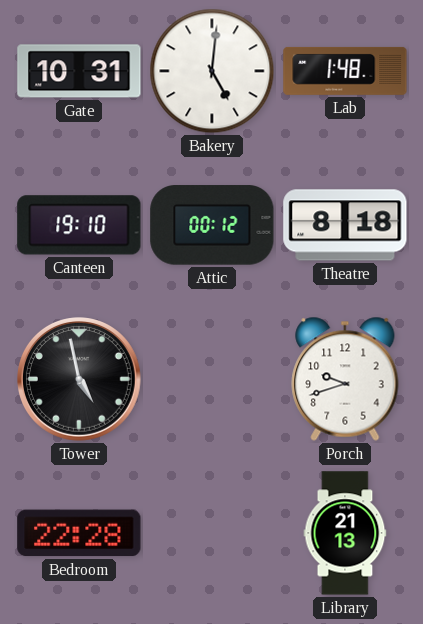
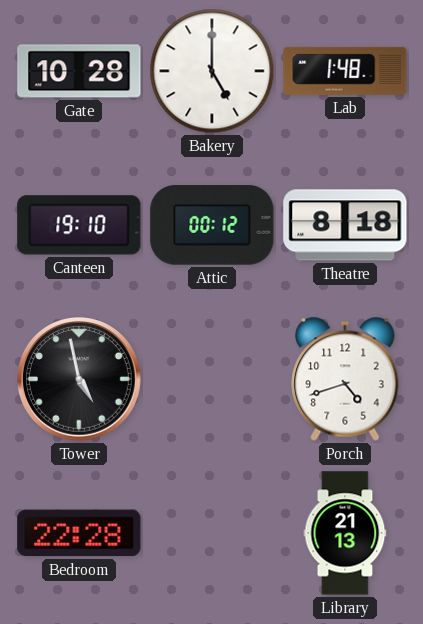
Gate: 10:31 -> 10:28
Bakery: 5:01 -> 5:00
Porch: 9:42 -> 4:42
